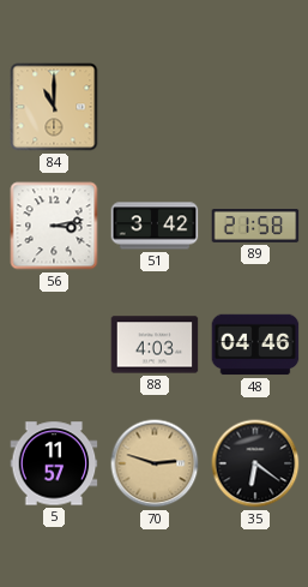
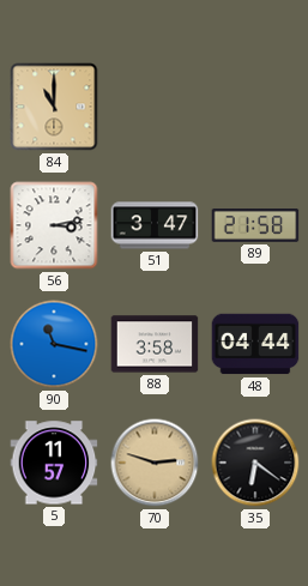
51: 3:42 -> 3:47
90: none -> 11:17
88: 4:03 -> 3:58
48: 04:46 -> 04:44
